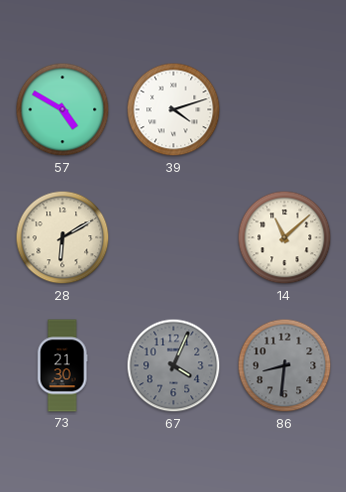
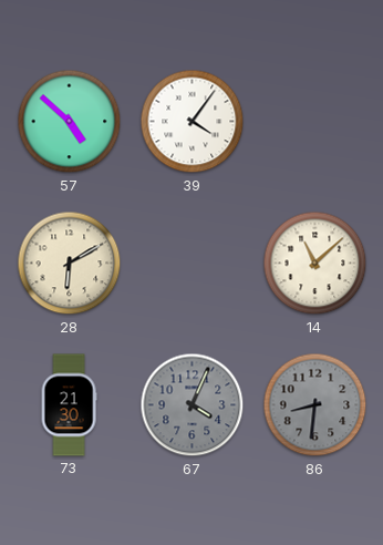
57: 4:50 -> 4:52
39: 4:12 -> 4:06
